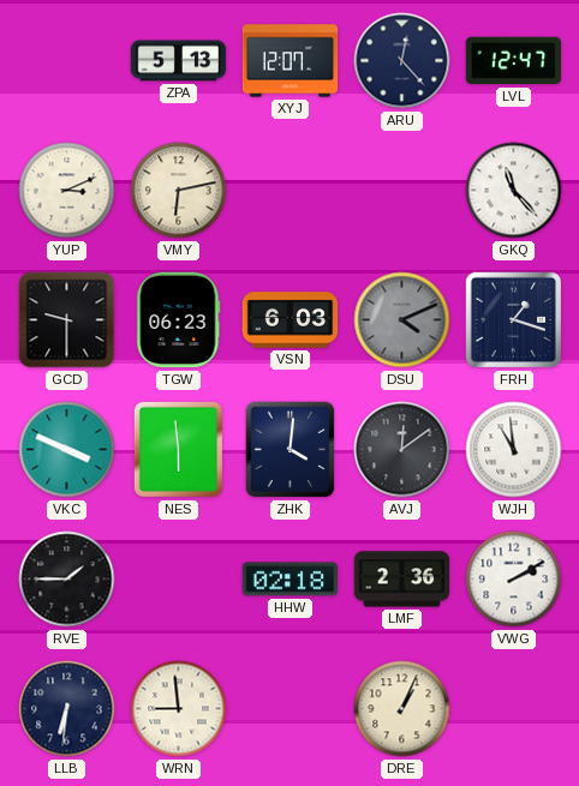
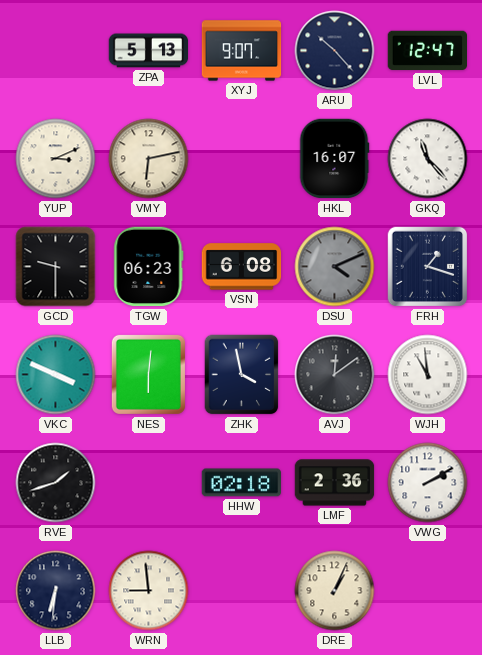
XYJ: 12:07 -> 9:07
ARU: 12:23 -> 10:23
HKL: none -> 16:07
VSN: 6:03 -> 6:08
NES: 5:59 -> 6:01
ZHK: 4:01 -> 3:58
RVE: 1:45 -> 1:42
